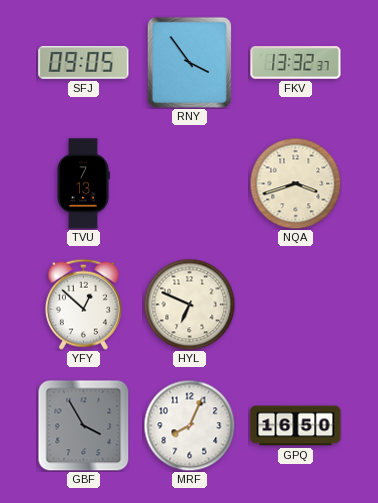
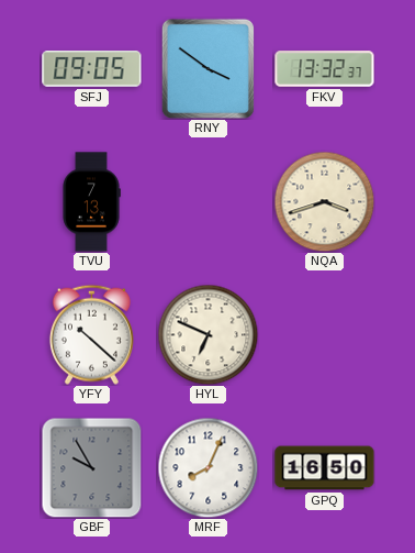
RNY: 3:54 -> 3:51
YFY: 12:52 -> 10:22
GBF: 3:55 -> 9:55
